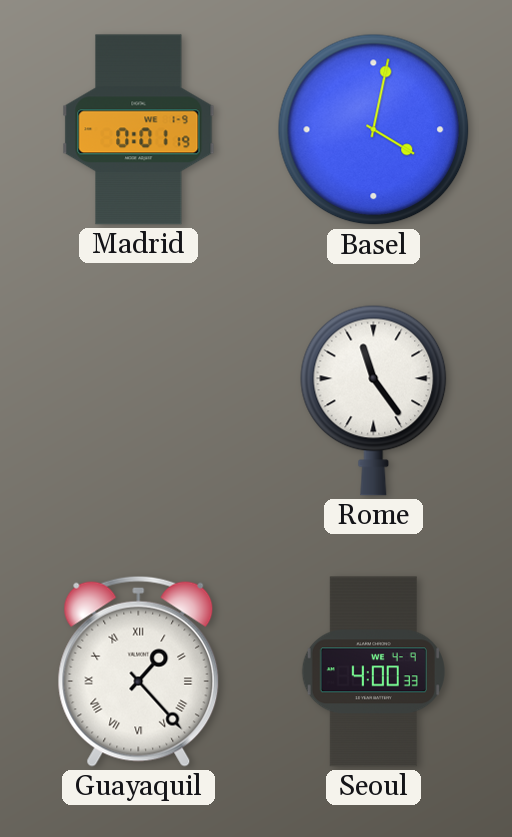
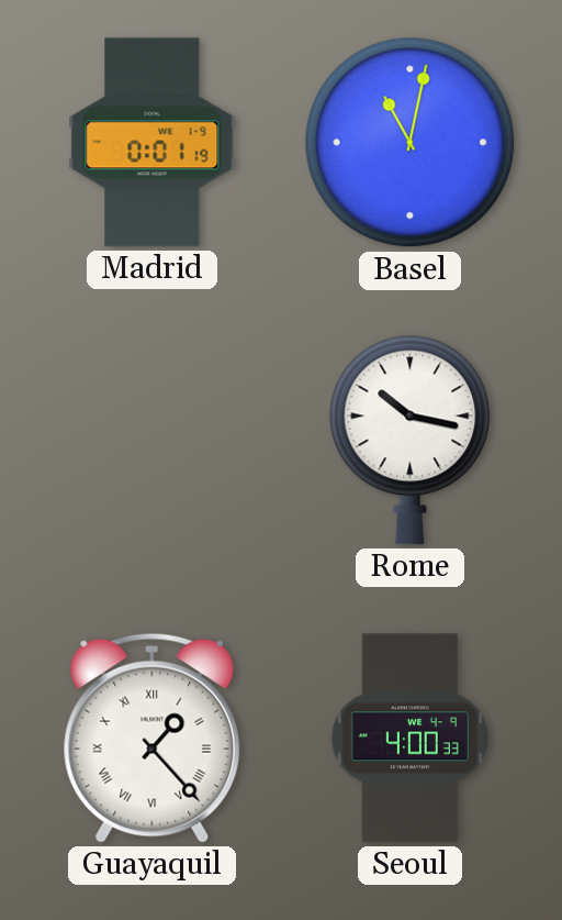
Basel: 4:02 -> 11:02
Rome: 11:24 -> 10:17
